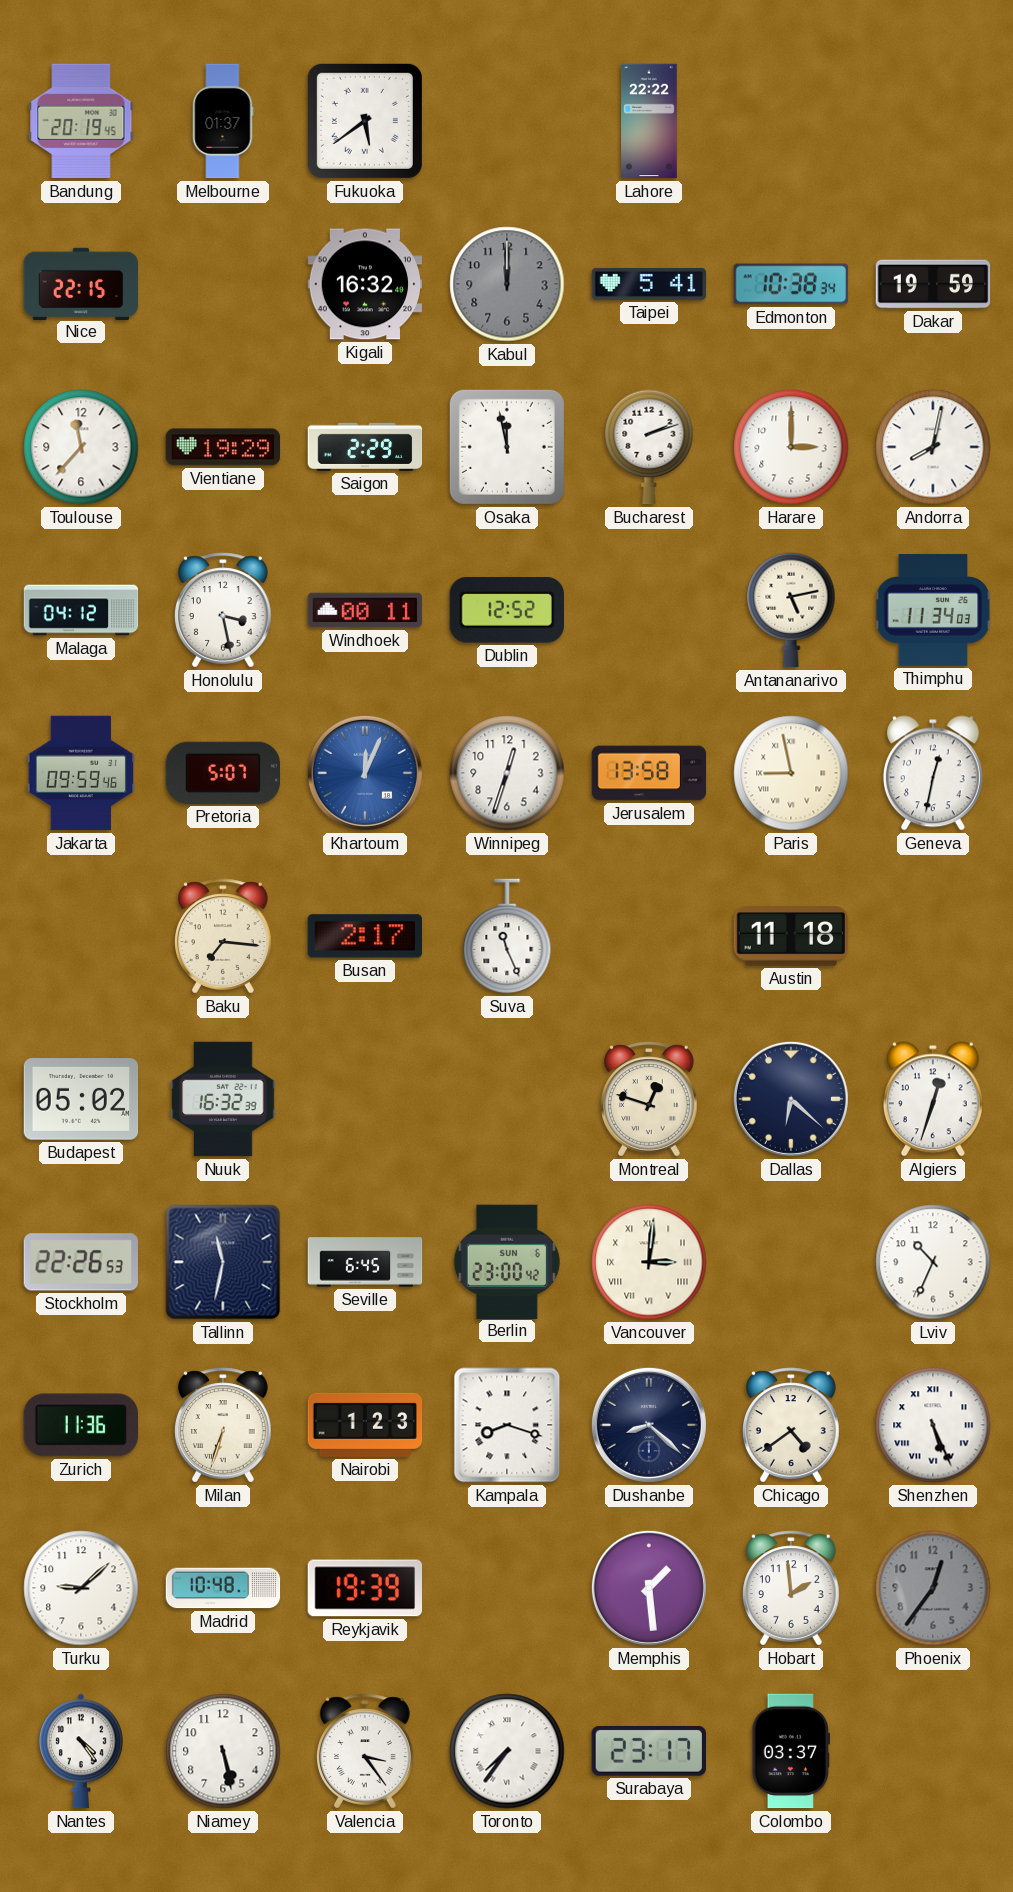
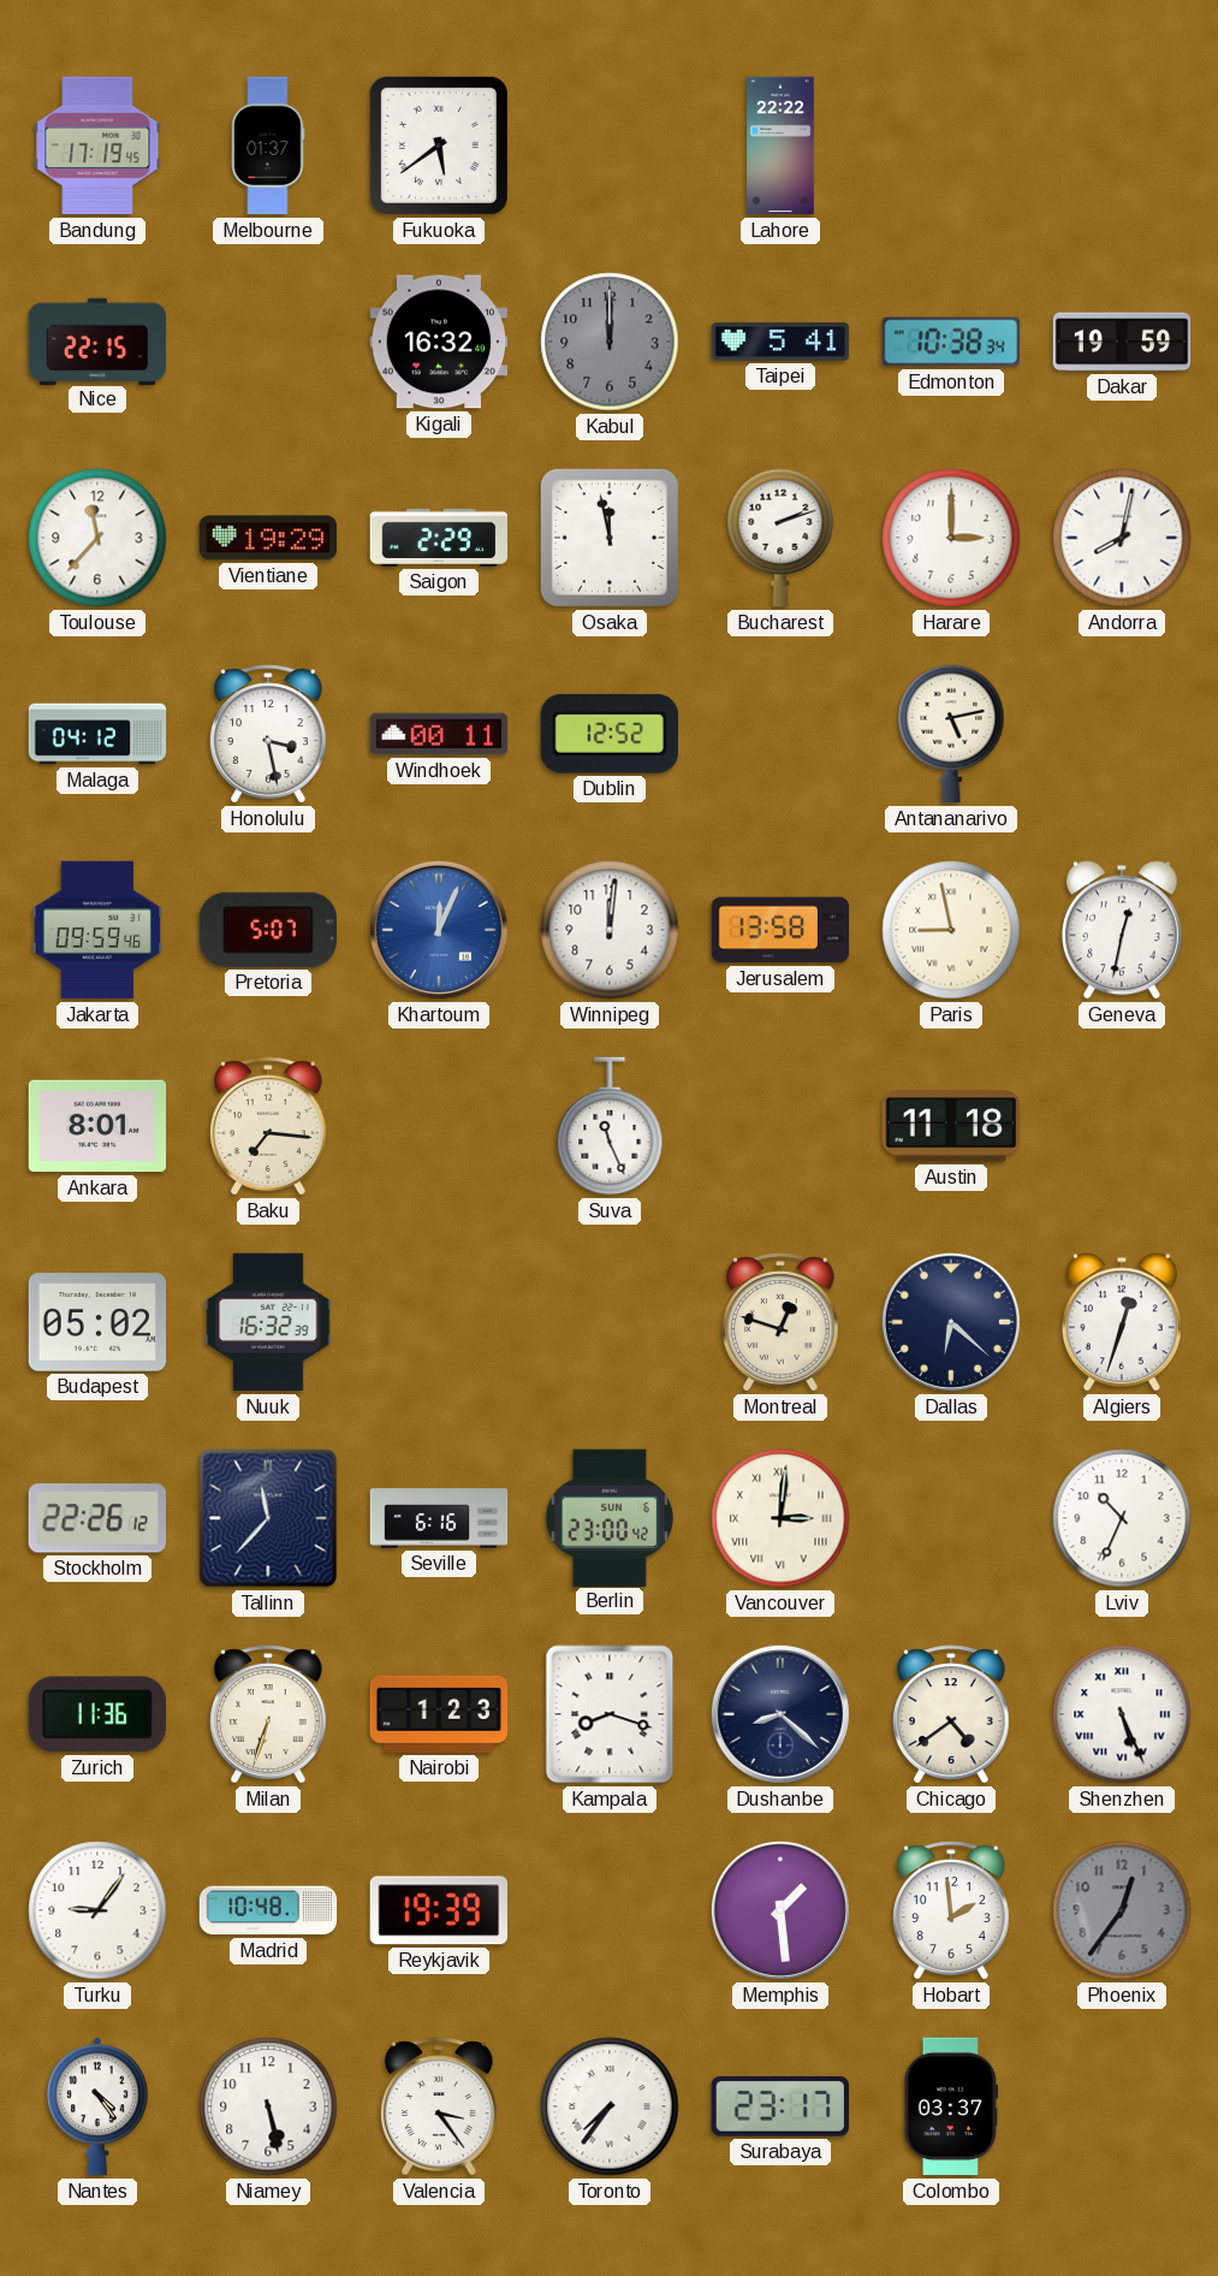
Bandung: 20:19 -> 17:19
Thimphu: 11:34 -> none
Winnipeg: 12:33 -> 12:01
Ankara: none -> 8:01
Busan: 2:17 -> none
Stockholm: 22:26:53 -> 22:26:12
Tallinn: 11:32 -> 11:37
Seville: 6:45 -> 6:16
Turku: 9:08 -> 9:06
